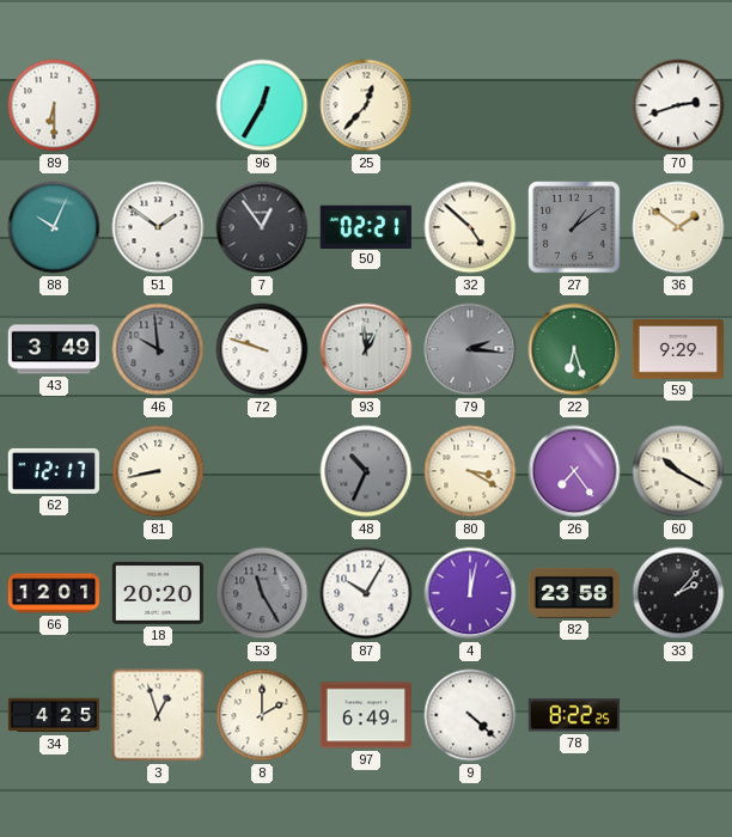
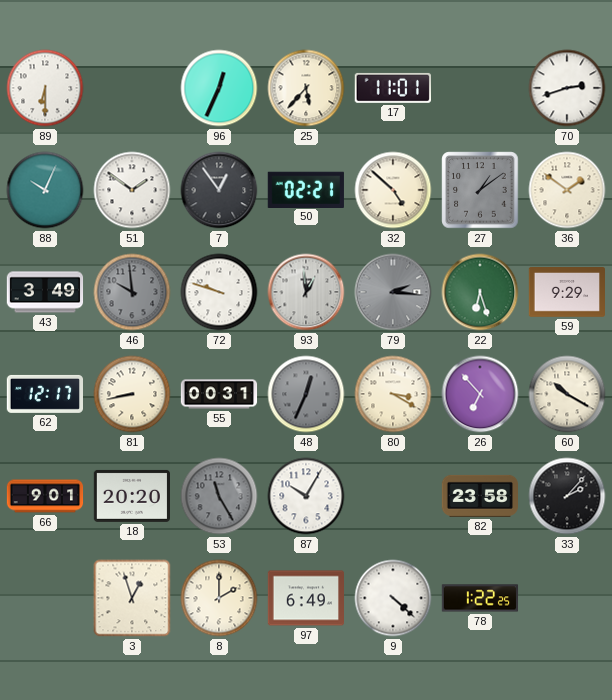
96: 12:35 -> 12:34
25: 12:37 -> 5:37
17: none -> 11:01
55: none -> 00:31
48: 10:34 -> 12:34
26: 7:24 -> 6:53
66: 12:01 -> 9:01
4: 12:02 -> none
34: 4:25 -> none
78: 8:22 -> 1:22
